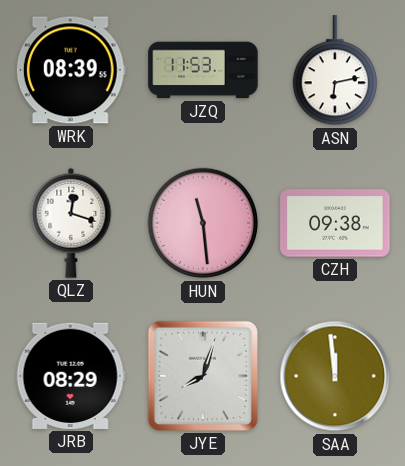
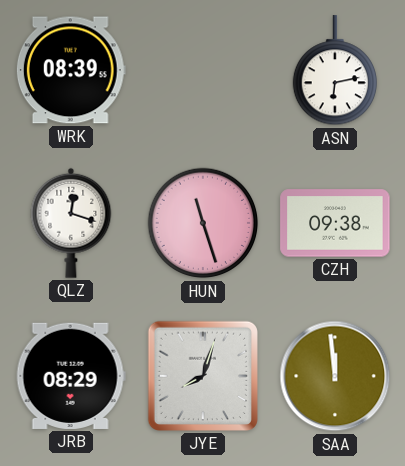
JZQ: 11:53 -> none
HUN: 11:29 -> 11:27
